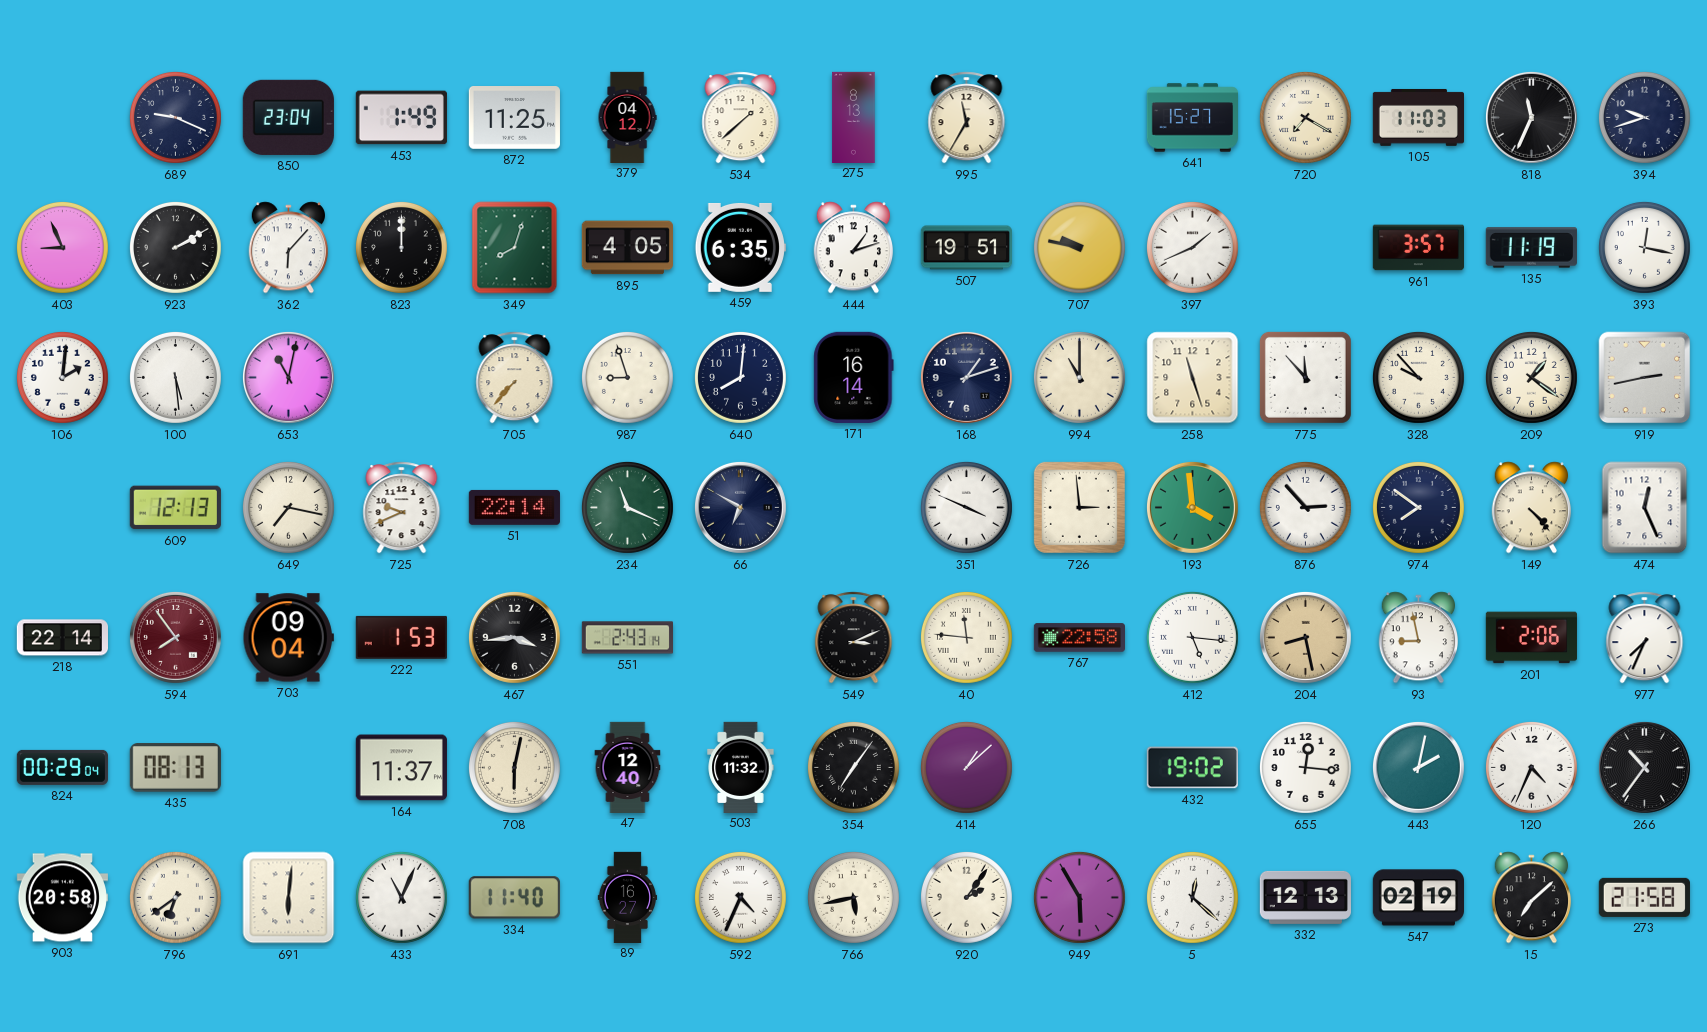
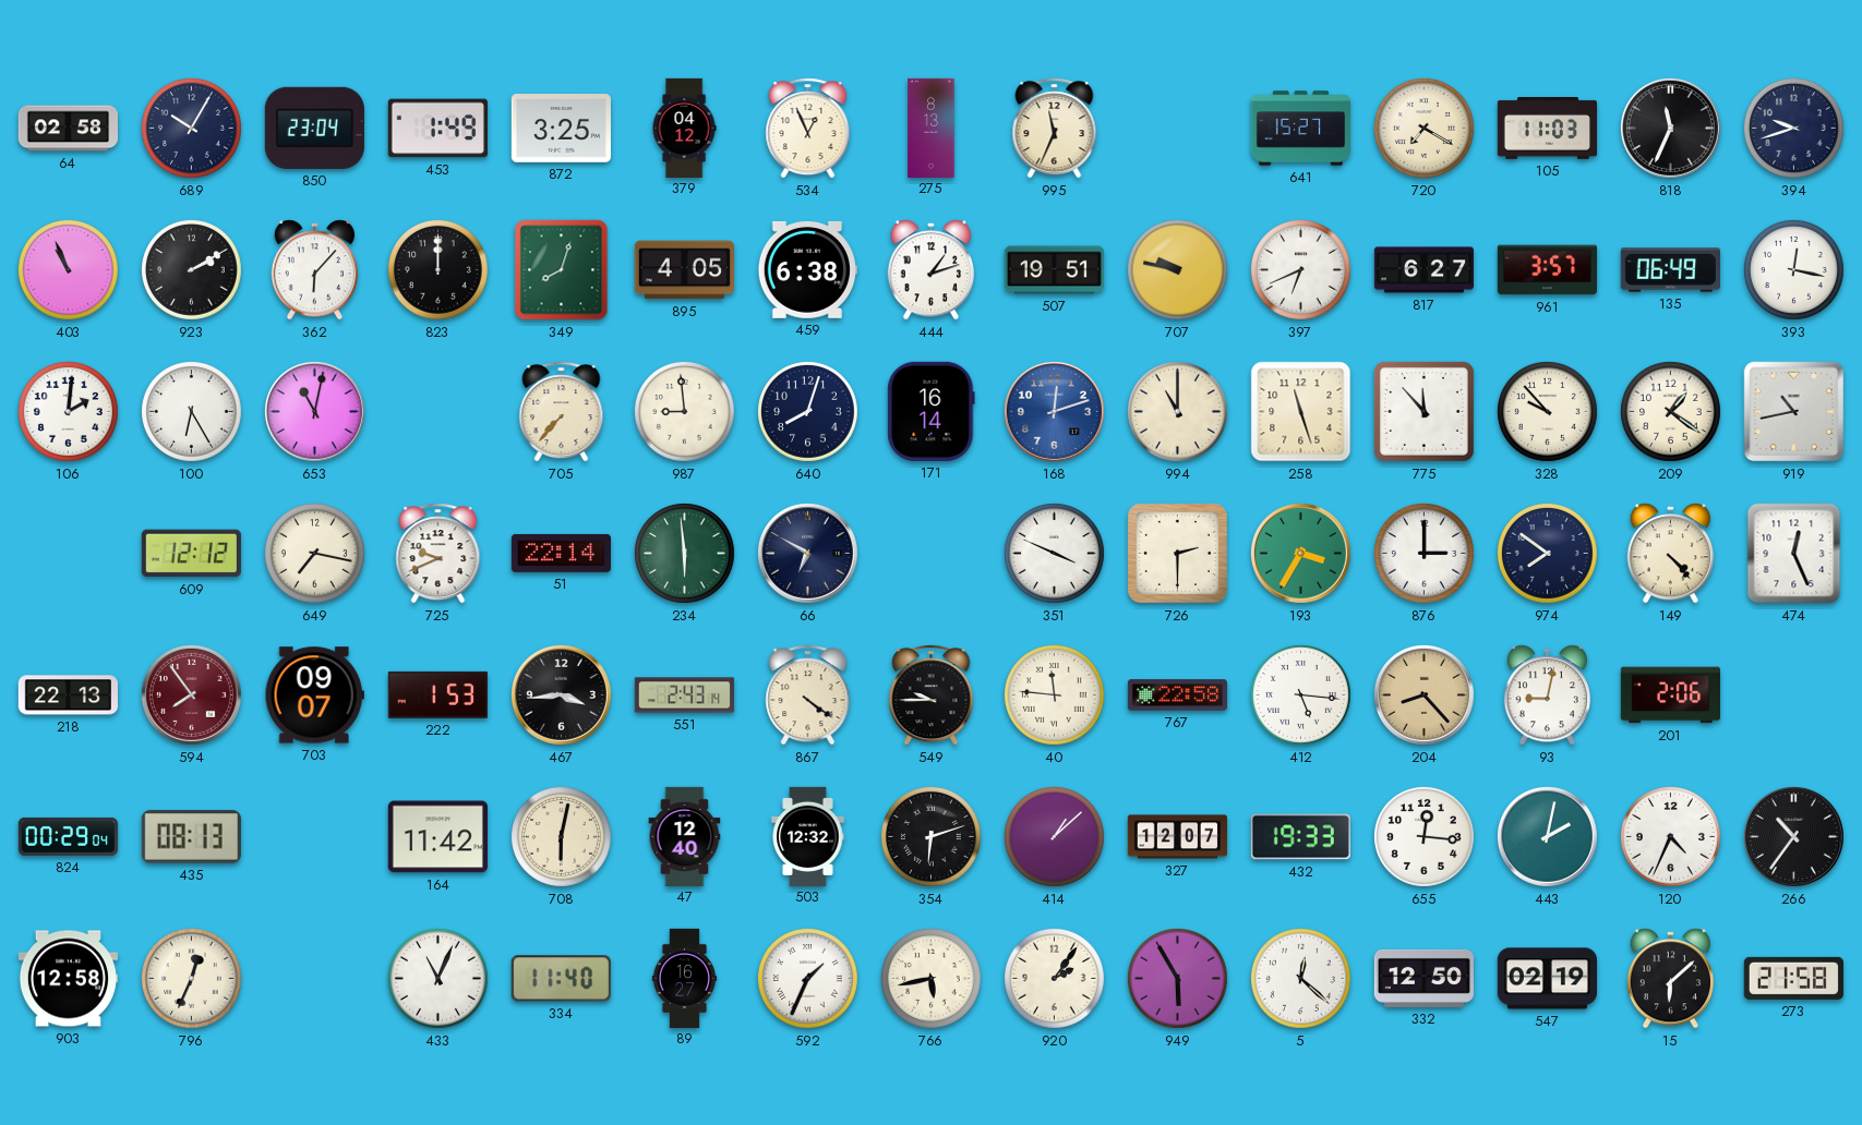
64: none -> 02:58
689: 9:19 -> 10:05
872: 11:25 -> 3:25
534: 1:38 -> 12:56
995: 11:35 -> 11:34
403: 8:56 -> 10:56
459: 6:35 -> 6:38
397: 1:41 -> 6:41
817: none -> 6:27
135: 11:19 -> 06:49
100: 5:29 -> 6:25
987: 8:57 -> 8:59
640: 8:01 -> 8:03
168: 1:12 -> 12:12
168 dial: navy -> blue
919: 2:43 -> 10:43
609: 12:13 -> 12:12
234: 11:19 -> 5:59
726: 2:59 -> 2:30
193: 3:59 -> 3:35
876: 2:53 -> 3:00
218: 22:14 -> 22:13
703: 09:04 -> 09:07
867: none -> 4:21
549: 3:11 -> 9:45
204: 8:28 -> 8:23
93: 8:58 -> 9:02
977: 7:34 -> none
164: 11:37 -> 11:42
503: 11:32 -> 12:32
354: 7:06 -> 6:12
327: none -> 12:07
432: 19:02 -> 19:33
903: 20:58 -> 12:58
796: 6:39 -> 12:34
691: 6:01 -> none
592: 4:34 -> 1:34
332: 12:13 -> 12:50
15: 7:08 -> 6:08
